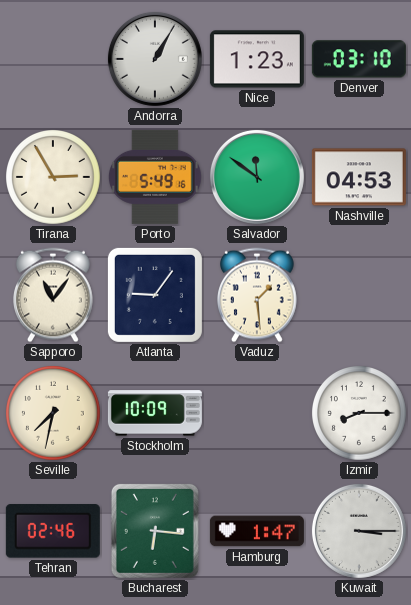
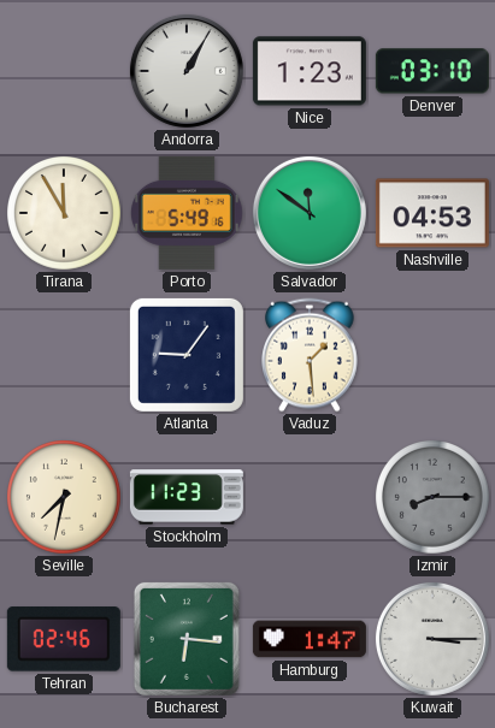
Tirana: 2:55 -> 11:55
Sapporo: 11:06 -> none
Stockholm: 10:09 -> 11:23
Izmir dial: white -> grey
